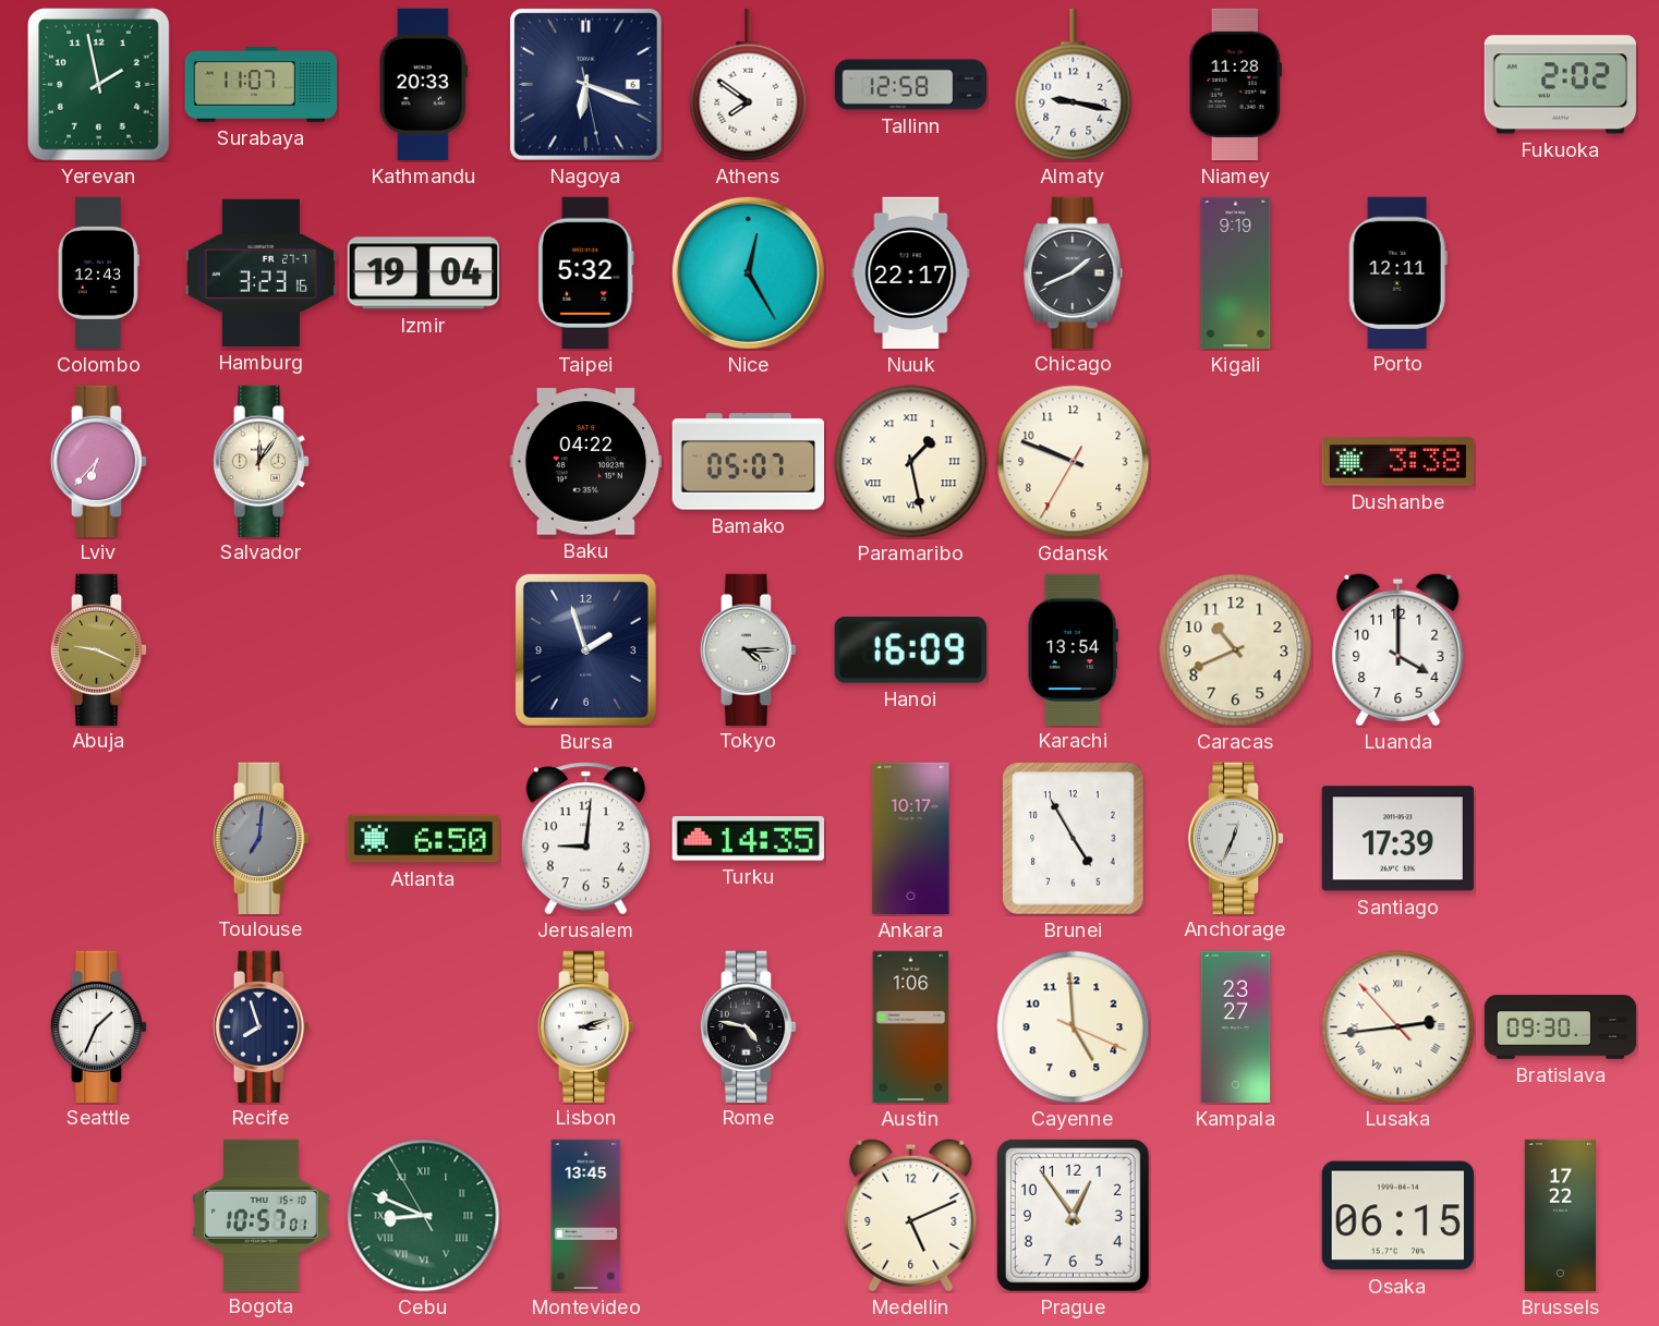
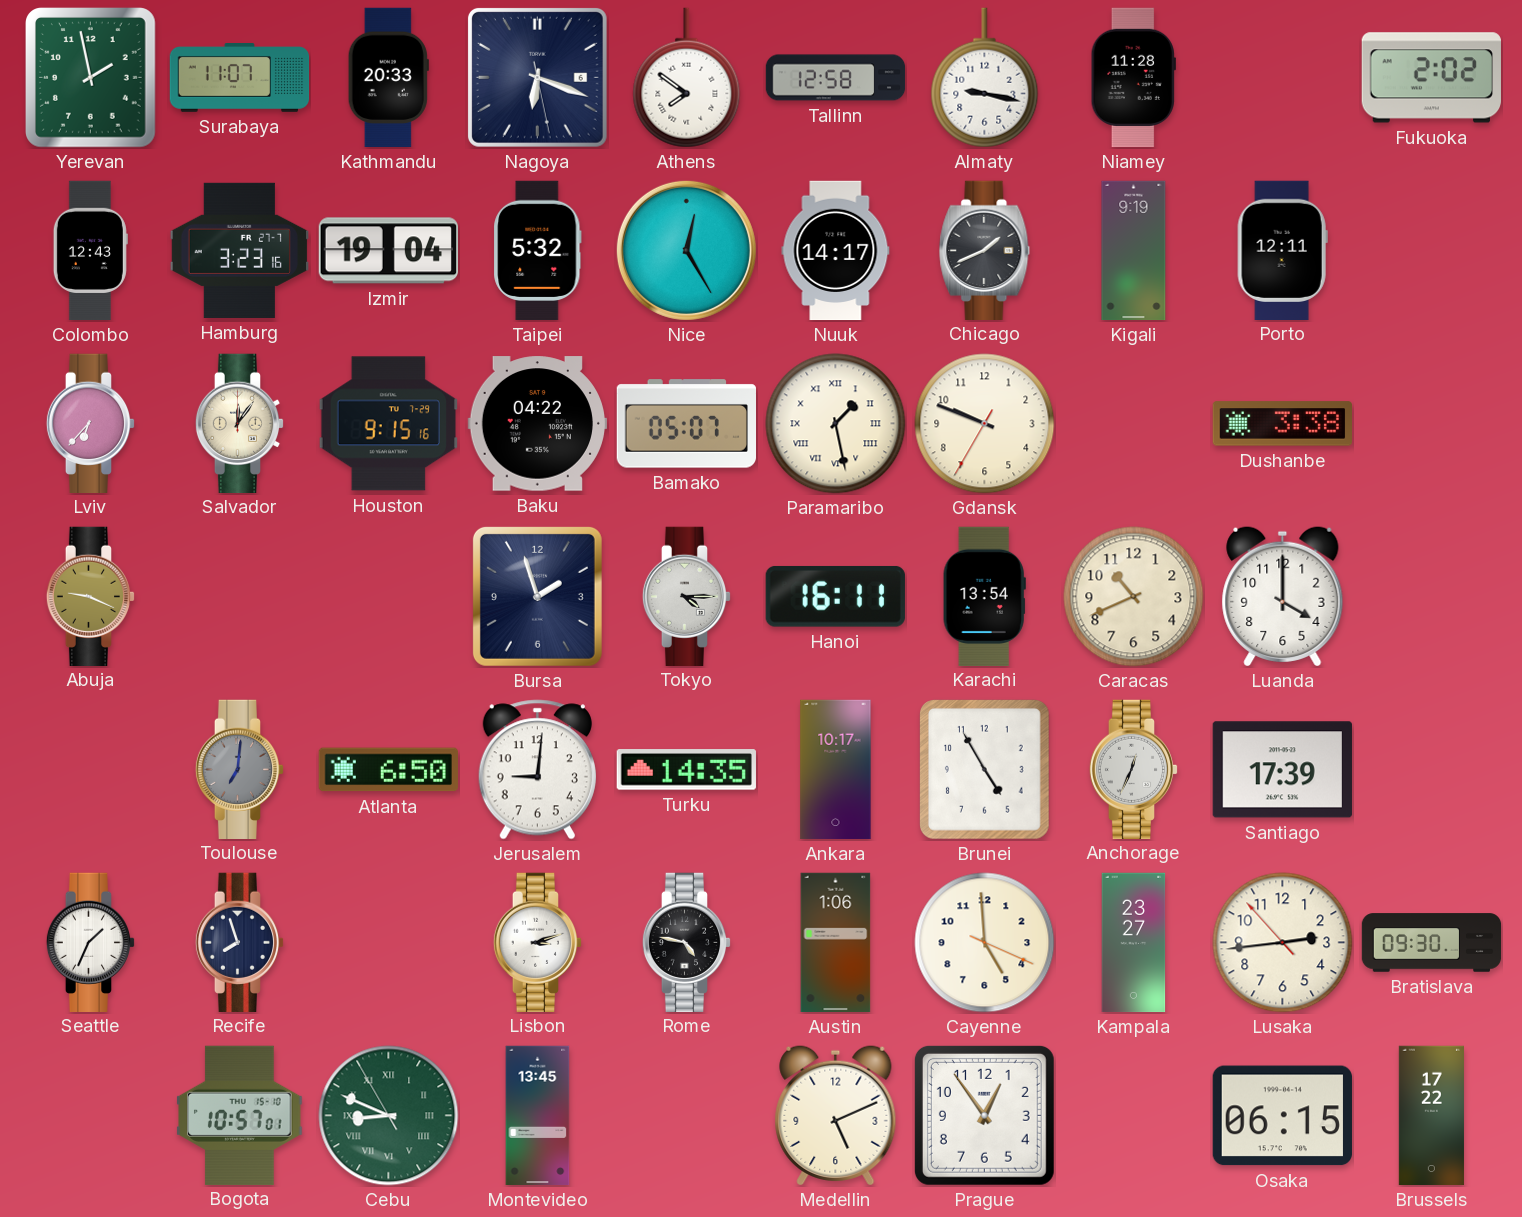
Nuuk: 22:17 -> 14:17
Houston: none -> 9:15
Hanoi: 16:09 -> 16:11
Lusaka numerals: Roman -> Arabic
